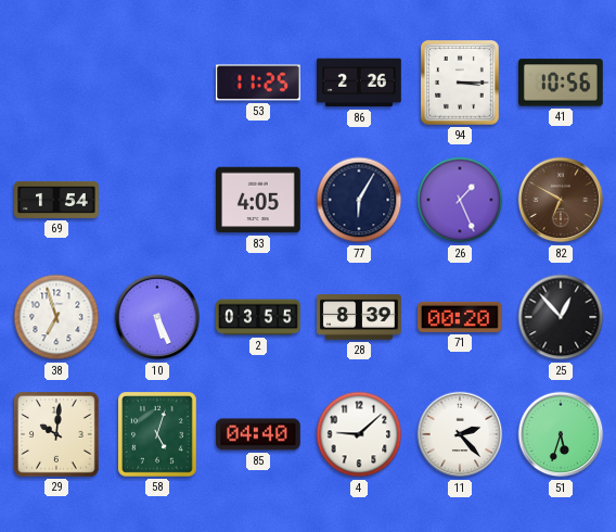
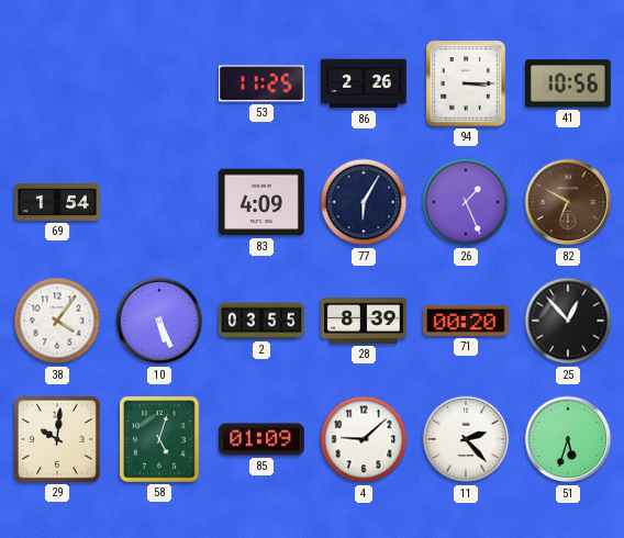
83: 4:05 -> 4:09
38: 6:57 -> 4:06
85: 04:40 -> 01:09
